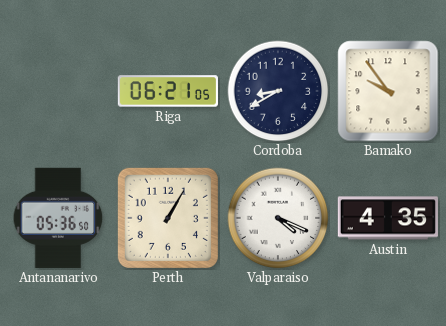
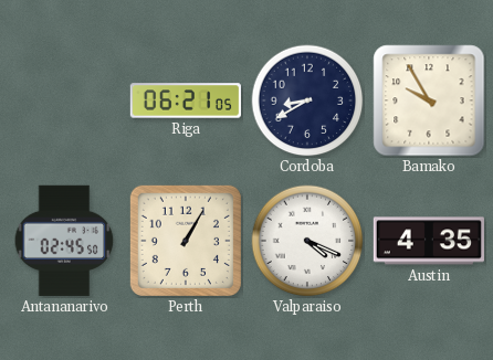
Bamako: 9:54 -> 9:55
Antananarivo: 05:36 -> 02:45
